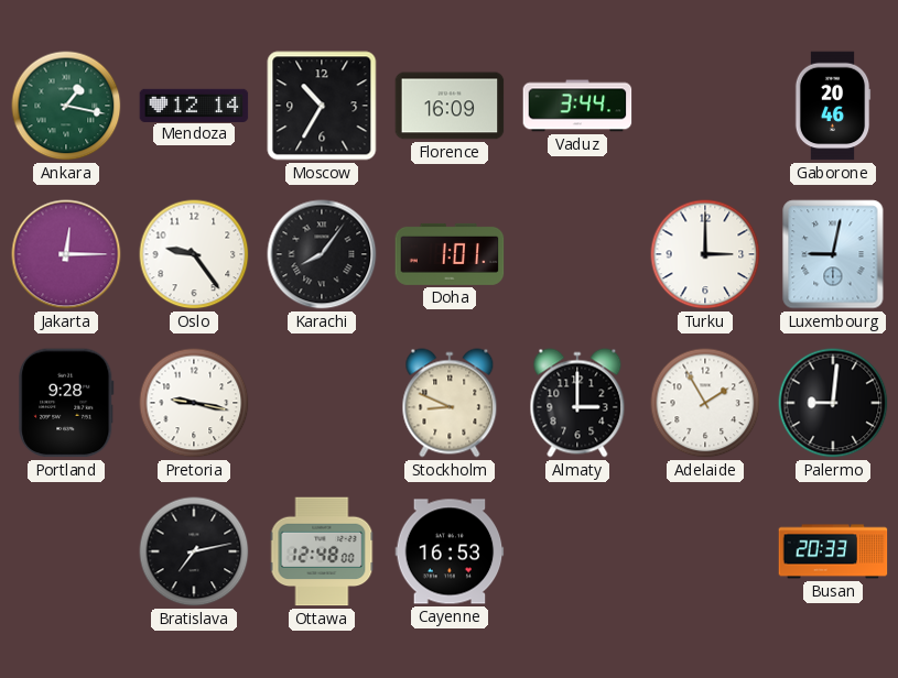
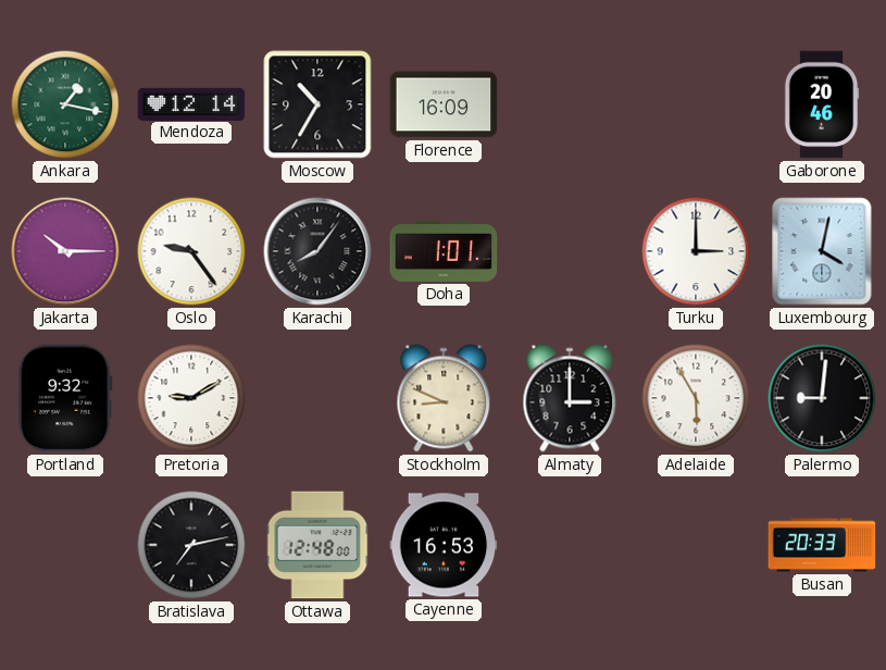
Vaduz: 3:44 -> none
Jakarta: 12:15 -> 10:15
Luxembourg: 9:02 -> 4:02
Portland: 9:28 -> 9:32
Pretoria: 9:17 -> 9:10
Adelaide: 1:55 -> 5:55
